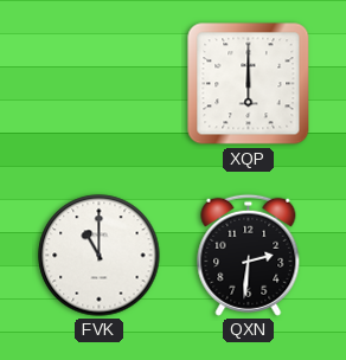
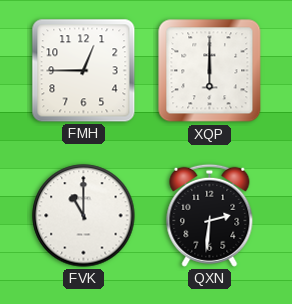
FMH: none -> 12:45
